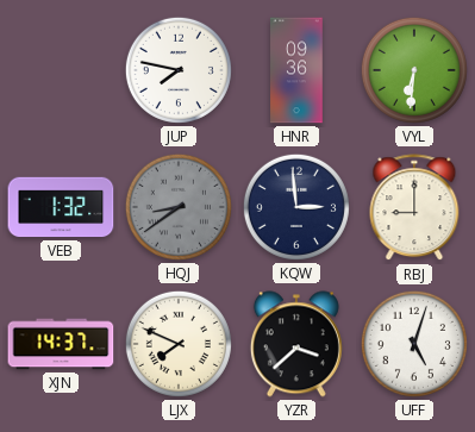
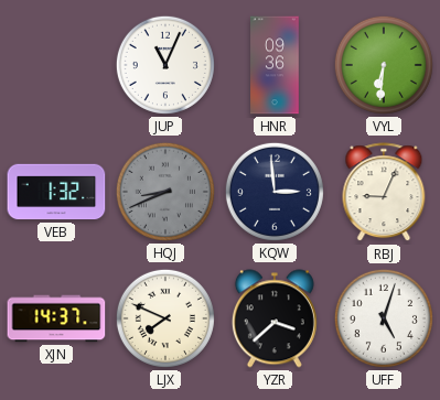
JUP: 7:47 -> 11:04
HQJ: 8:39 -> 8:41
RBJ: 9:00 -> 9:04
